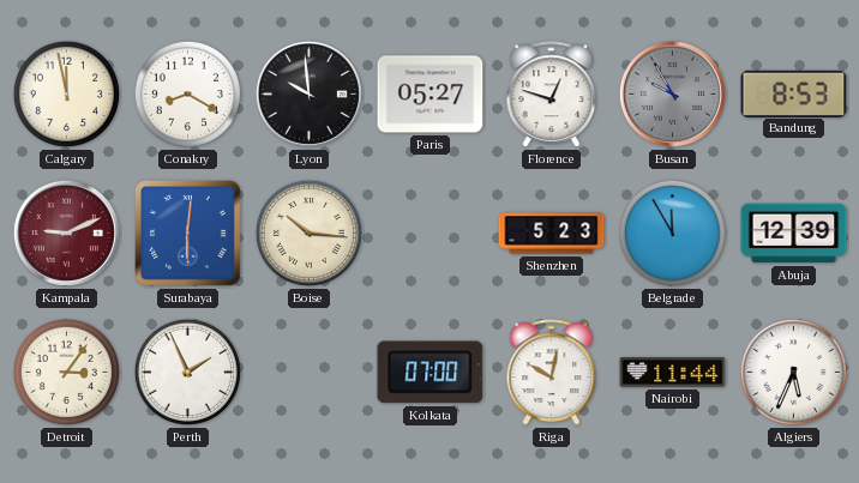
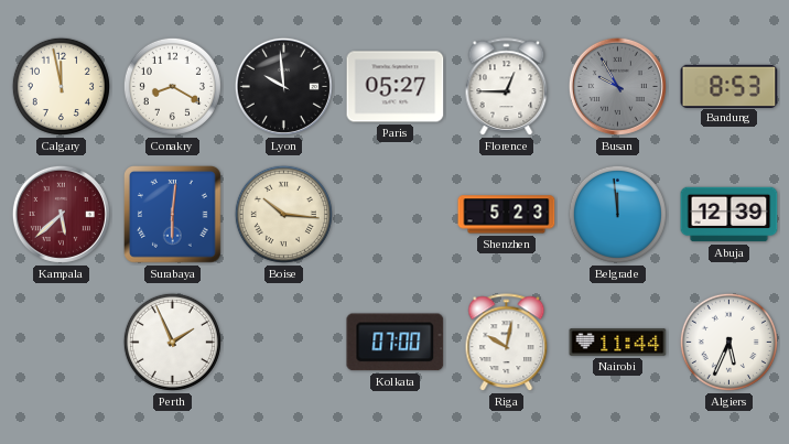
Florence: 12:48 -> 12:45
Kampala: 9:11 -> 5:38
Belgrade: 11:55 -> 11:59
Detroit: 3:06 -> none
